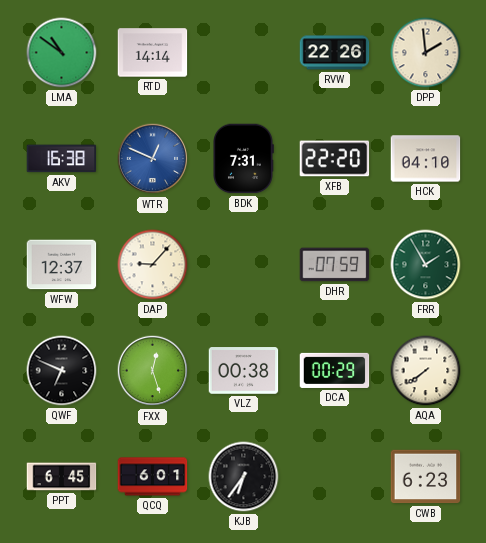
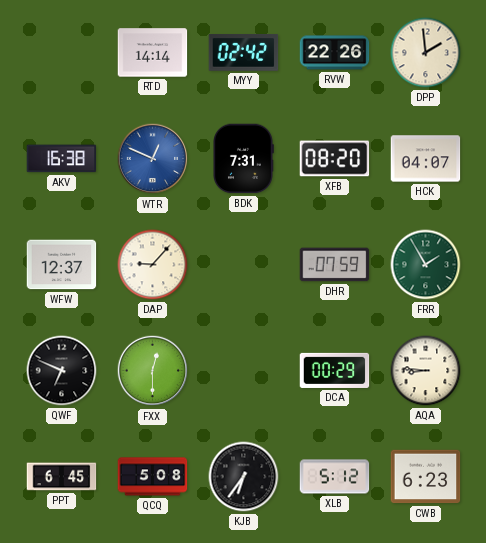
LMA: 10:51 -> none
MYY: none -> 02:42
XFB: 22:20 -> 08:20
HCK: 04:10 -> 04:07
FXX: 12:27 -> 12:30
VLZ: 00:38 -> none
AQA: 7:39 -> 8:46
QCQ: 6:01 -> 5:08
XLB: none -> 5:12
